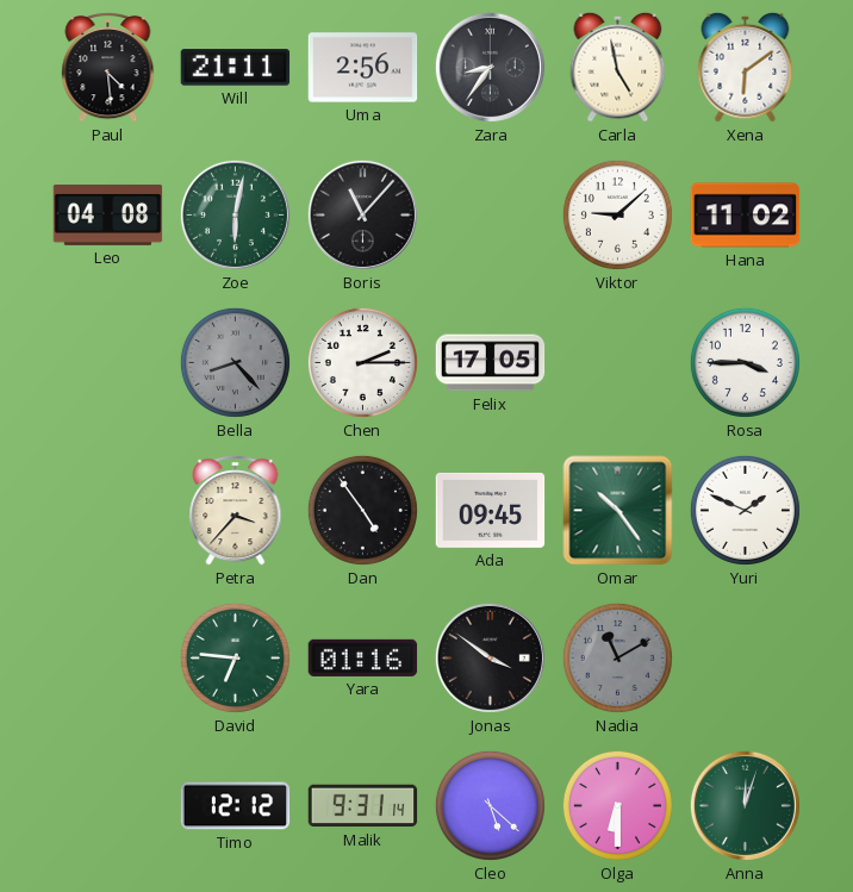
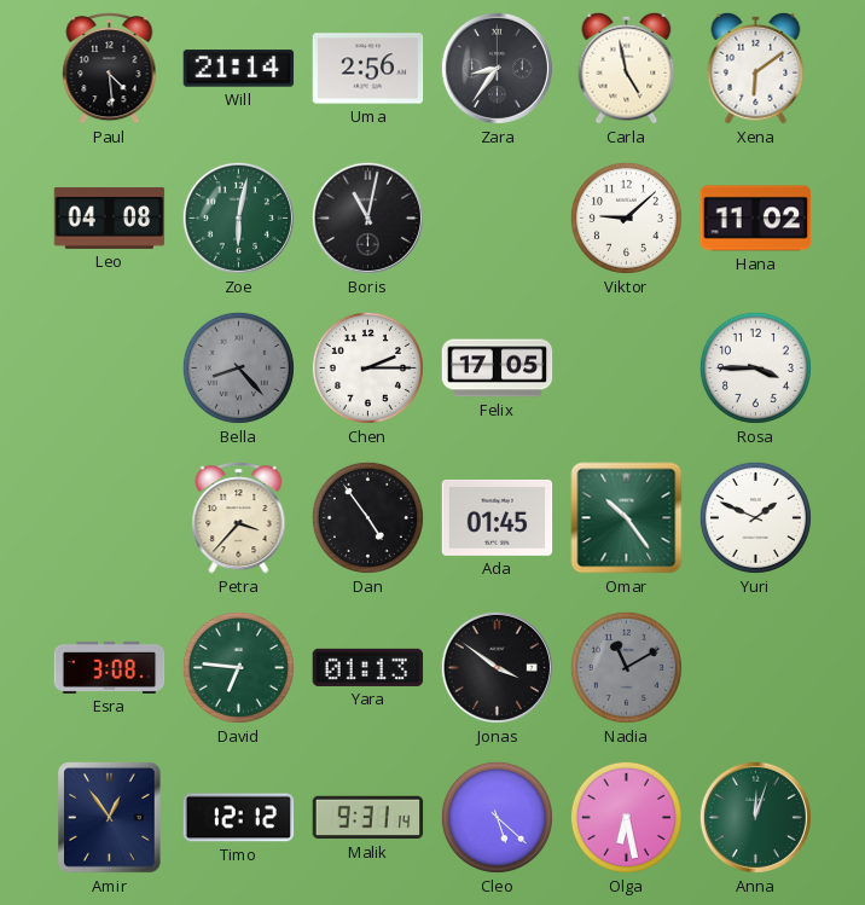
Will: 21:11 -> 21:14
Boris: 11:07 -> 11:02
Ada: 09:45 -> 01:45
Esra: none -> 3:08
Yara: 01:16 -> 01:13
Amir: none -> 12:54
Olga: 6:30 -> 6:28
